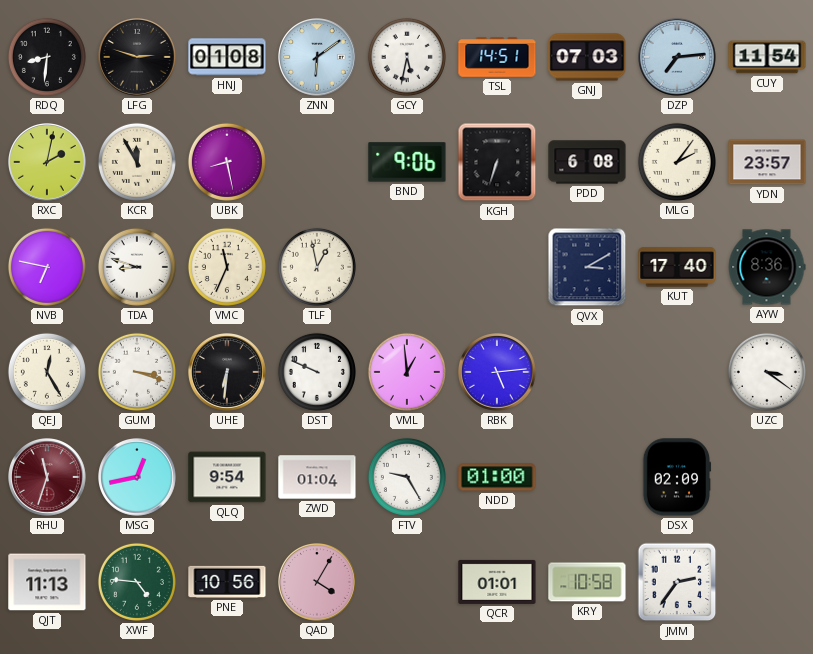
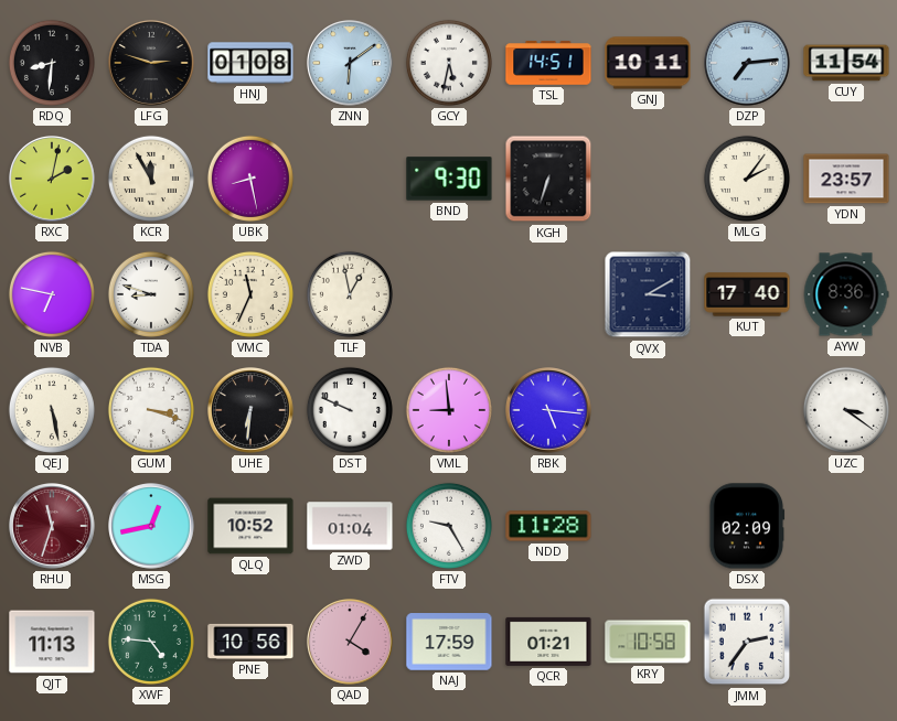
GNJ: 07:03 -> 10:11
BND: 9:06 -> 9:30
PDD: 6:08 -> none
QEJ: 12:25 -> 5:28
VML: 12:59 -> 8:59
RBK: 5:14 -> 5:16
QLQ: 9:54 -> 10:52
NDD: 01:00 -> 11:28
NAJ: none -> 17:59
QCR: 01:01 -> 01:21
